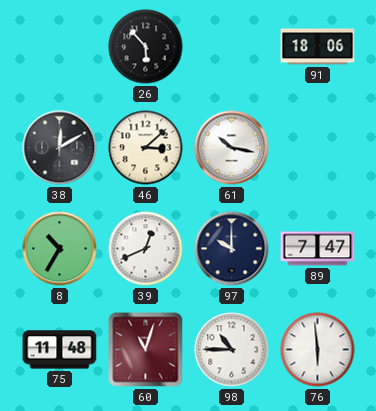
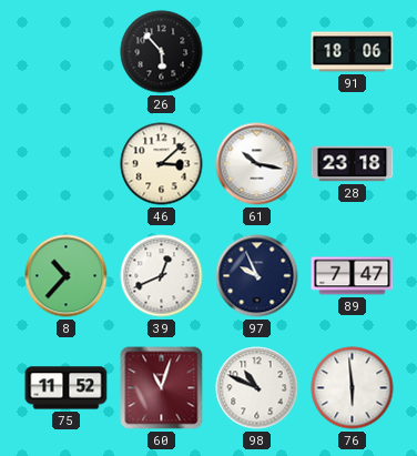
38: 12:10 -> none
28: none -> 23:18
8: 10:35 -> 10:37
97: 10:00 -> 9:56
75: 11:48 -> 11:52
98: 10:45 -> 10:49
